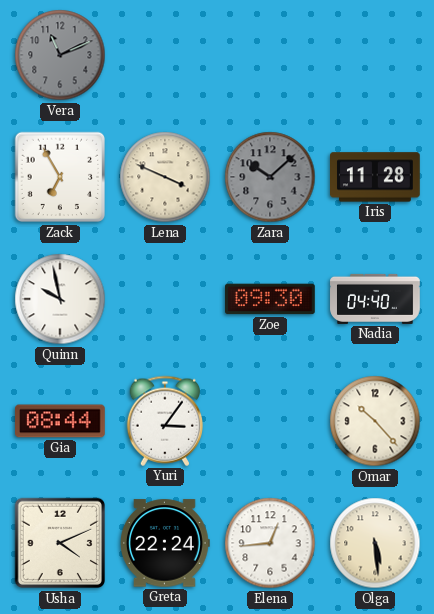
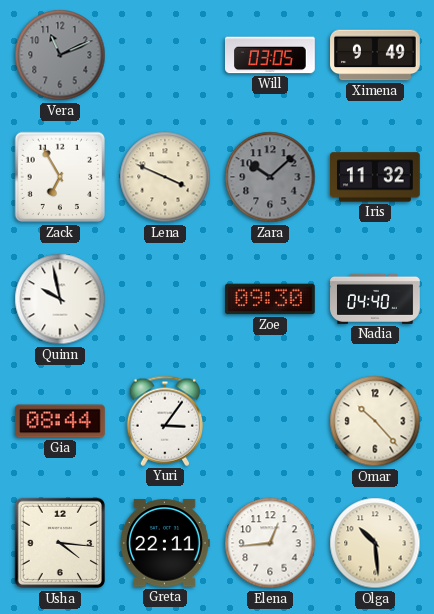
Will: none -> 03:05
Ximena: none -> 9:49
Iris: 11:28 -> 11:32
Usha: 4:11 -> 4:16
Greta: 22:24 -> 22:11
Olga: 5:29 -> 10:29
